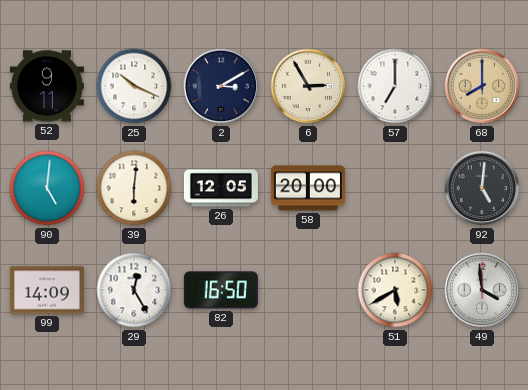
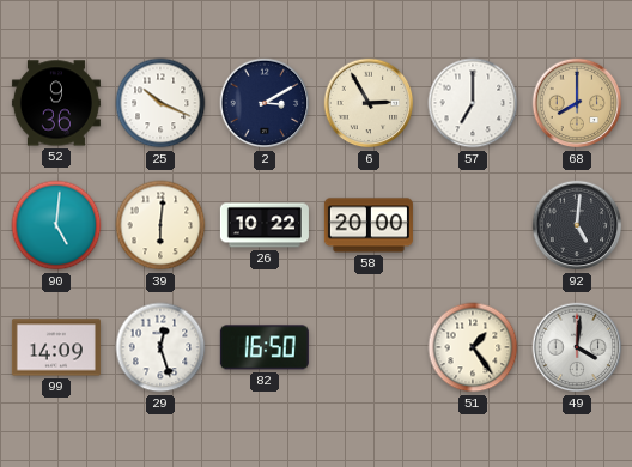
52: 9:11 -> 9:36
26: 12:05 -> 10:22
29: 12:25 -> 12:27
51: 5:40 -> 1:24
49: 3:59 -> 4:01
